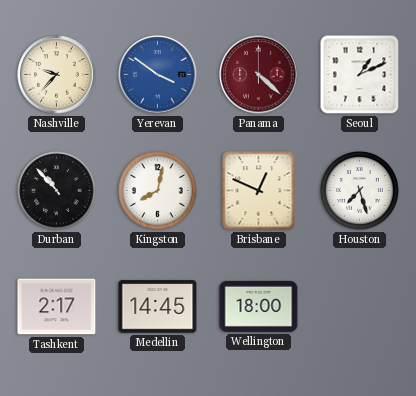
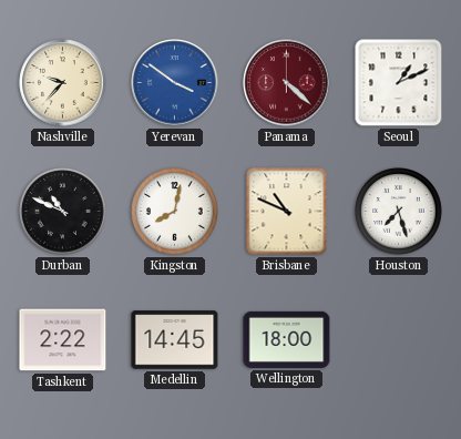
Durban: 10:53 -> 10:49
Brisbane: 12:49 -> 10:49
Tashkent: 2:17 -> 2:22
